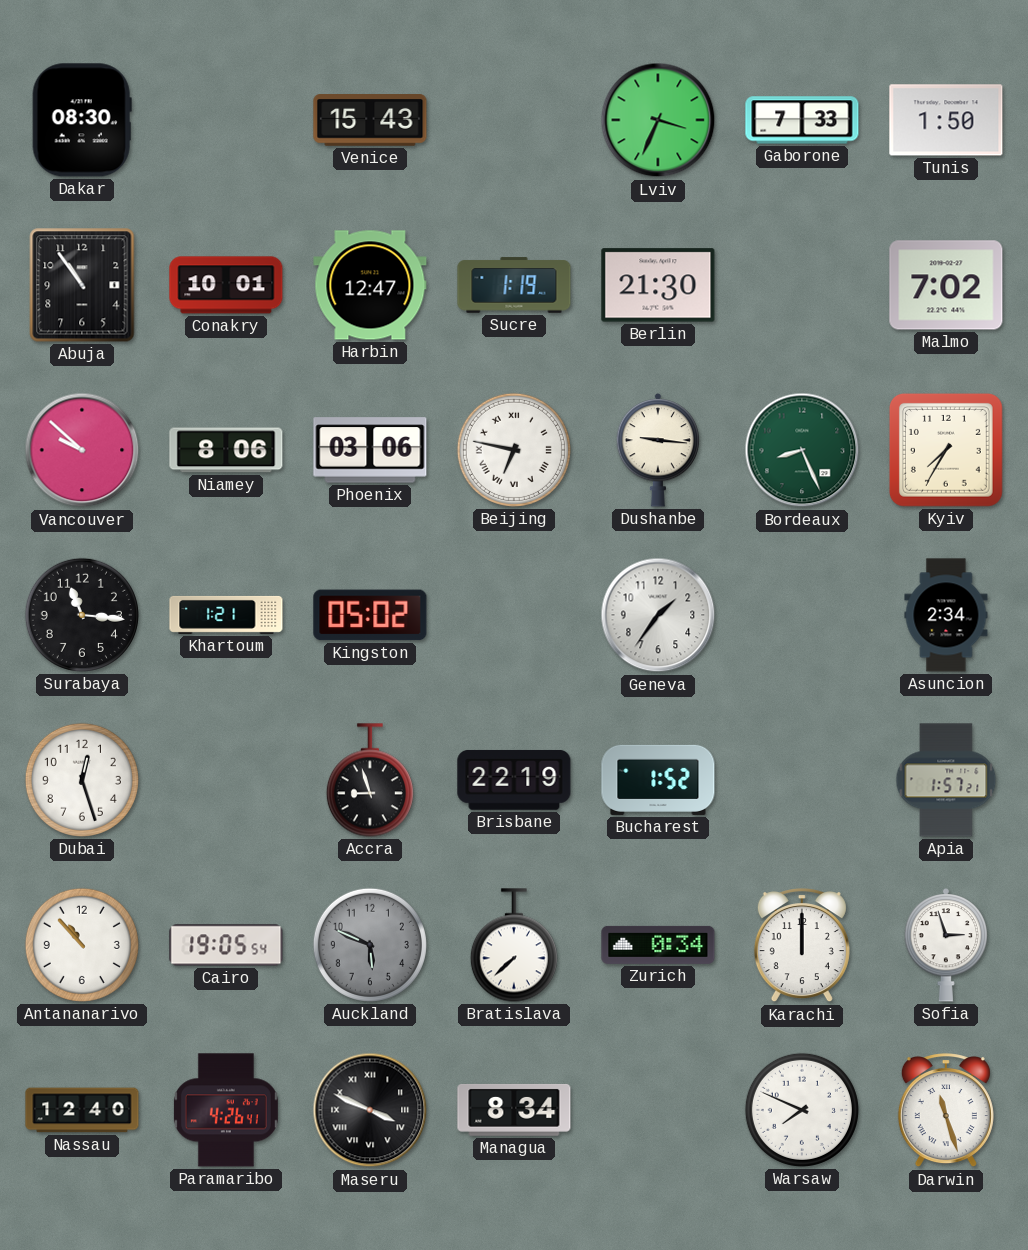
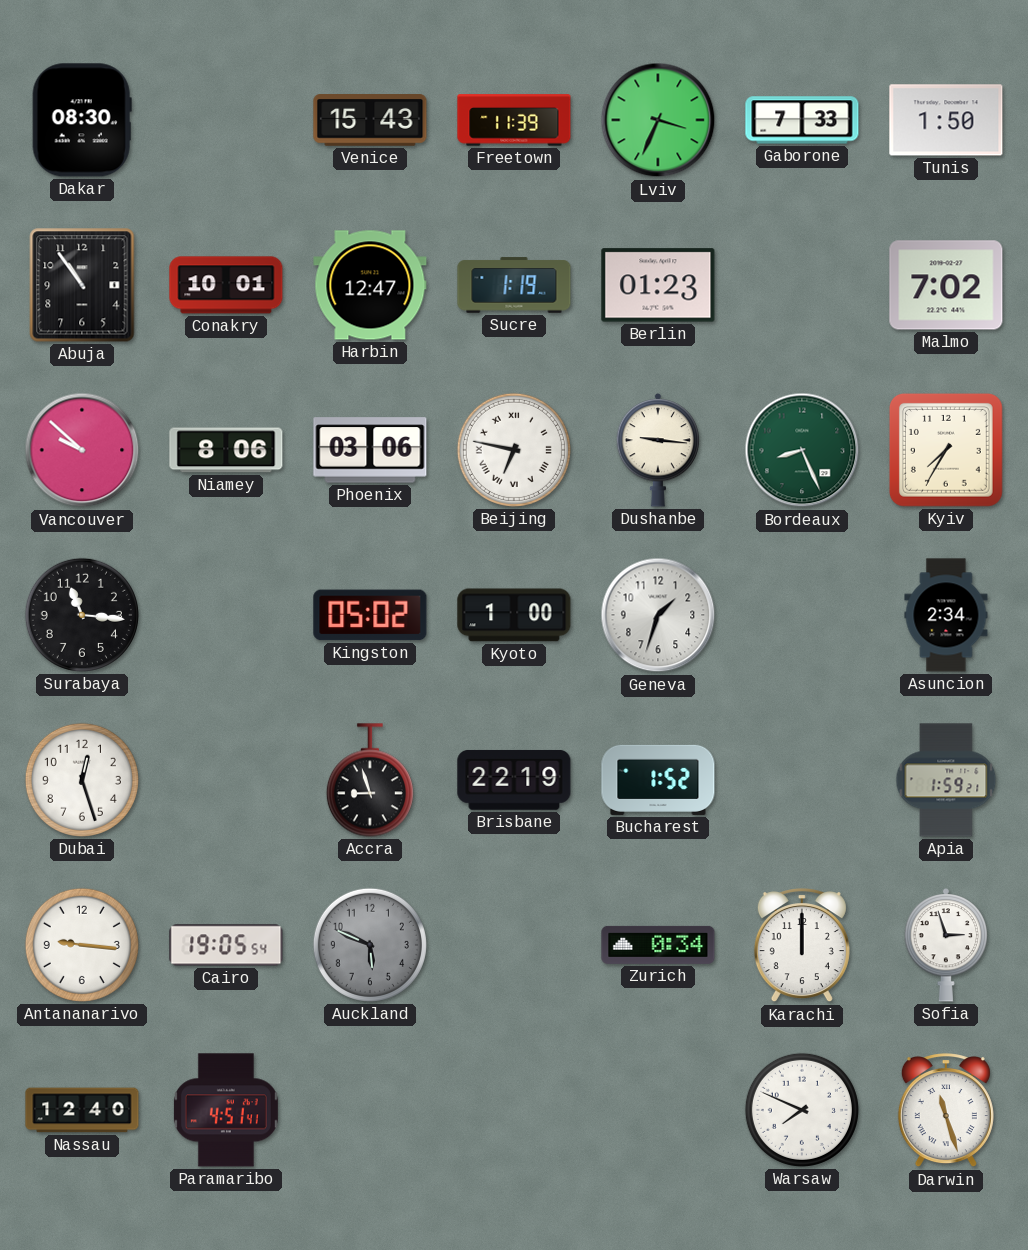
Freetown: none -> 11:39
Berlin: 21:30 -> 01:23
Khartoum: 1:21 -> none
Kyoto: none -> 1:00
Geneva: 1:36 -> 1:33
Apia: 1:57 -> 1:59
Antananarivo: 10:53 -> 9:16
Bratislava: 7:38 -> none
Paramaribo: 4:26 -> 4:51
Maseru: 3:49 -> none
Managua: 8:34 -> none
